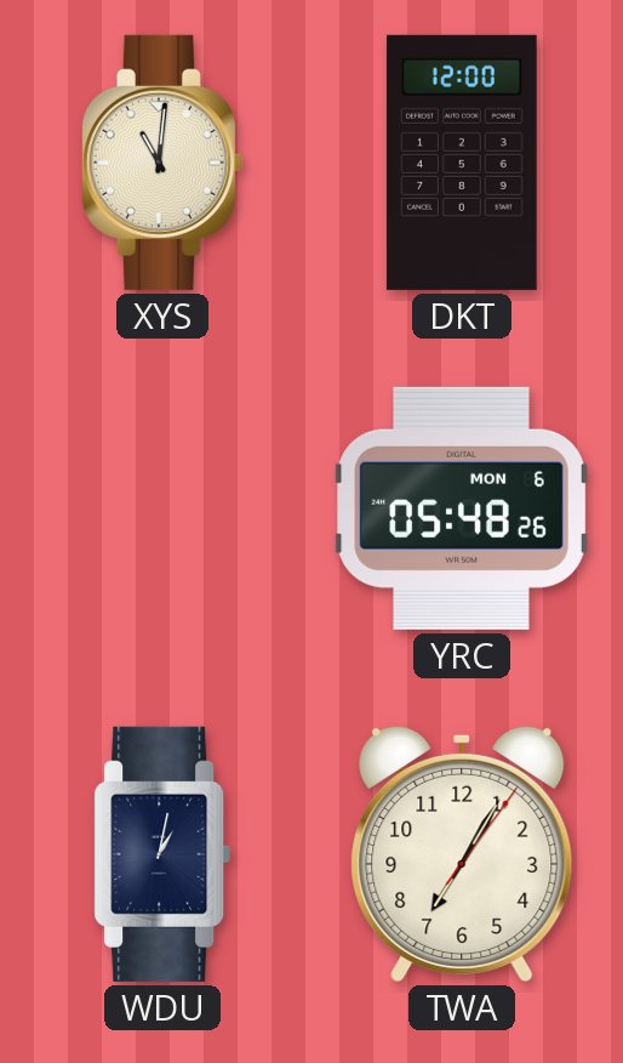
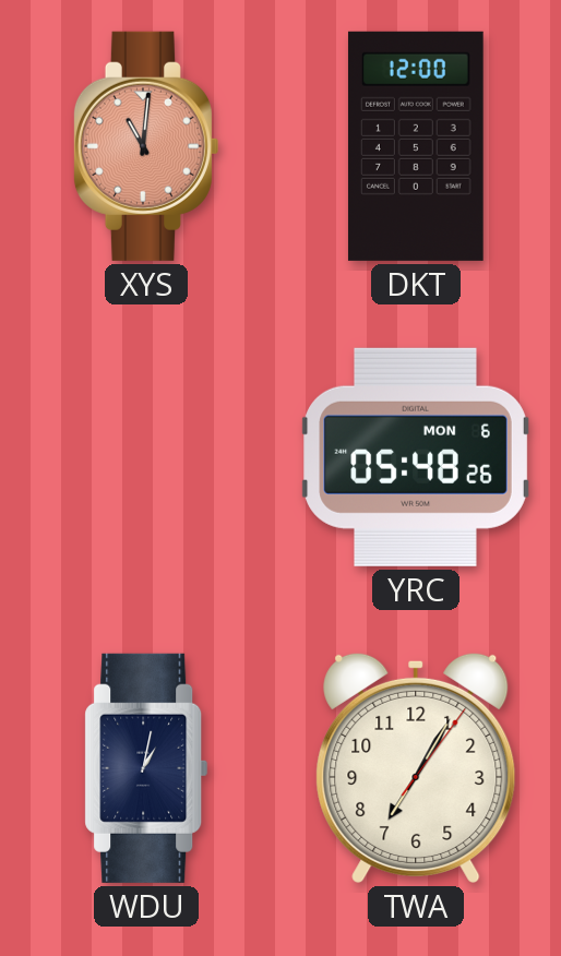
XYS dial: cream -> salmon
